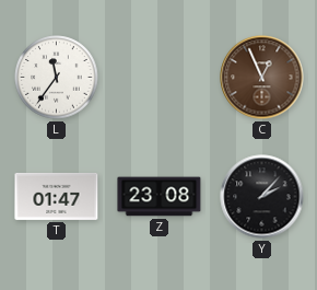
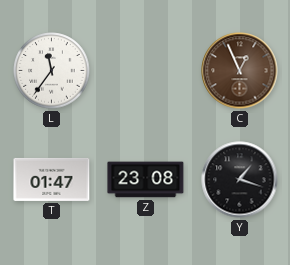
Y: 2:07 -> 1:18
